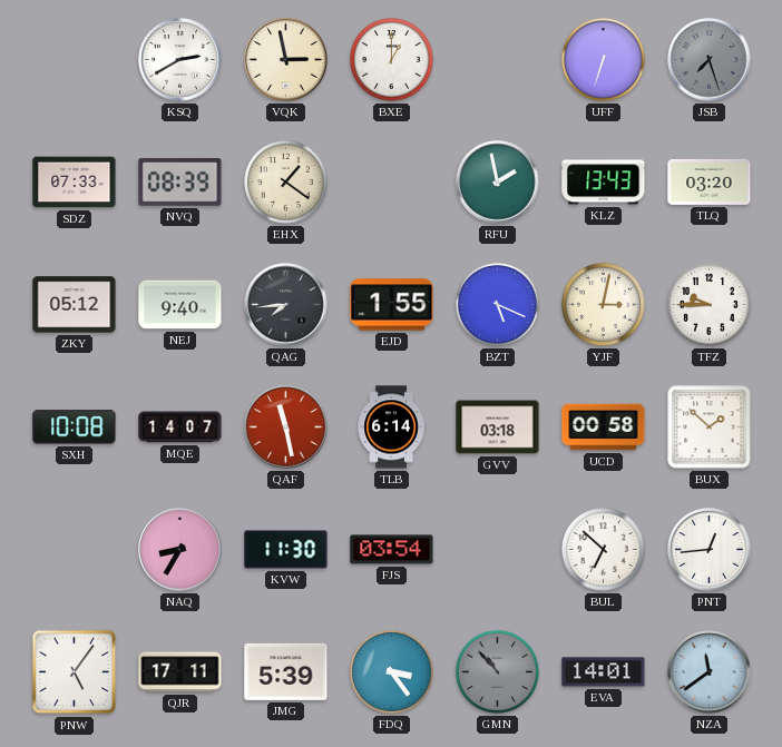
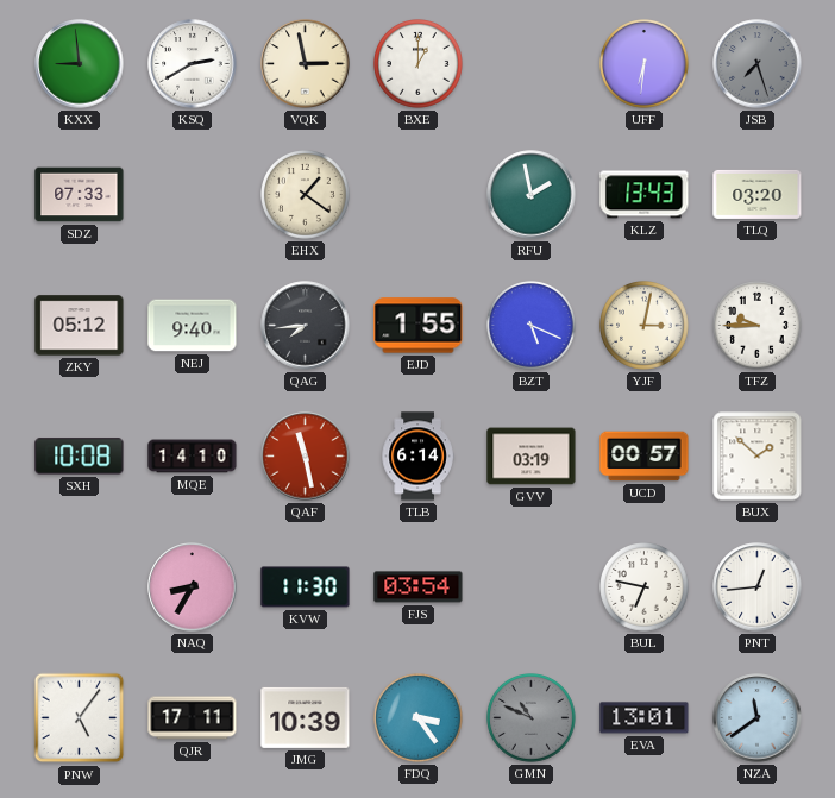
KXX: none -> 8:59
UFF: 6:33 -> 6:31
NVQ: 08:39 -> none
MQE: 14:07 -> 14:10
GVV: 03:18 -> 03:19
UCD: 00:58 -> 00:57
BUL: 6:52 -> 6:47
JMG: 5:39 -> 10:39
GMN: 10:53 -> 10:49
EVA: 14:01 -> 13:01
